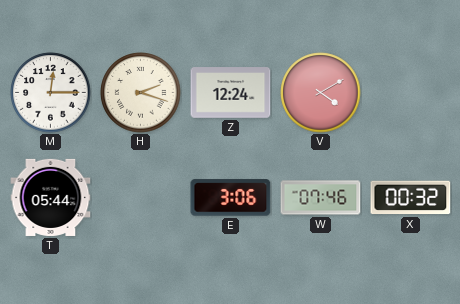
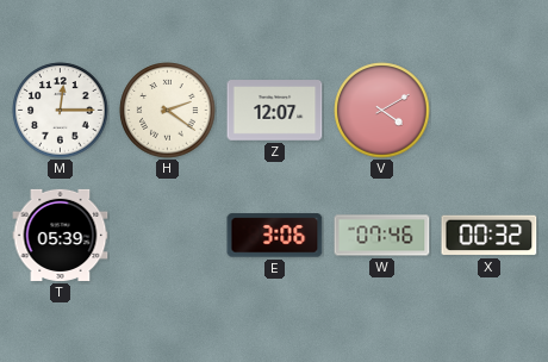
H: 2:18 -> 2:21
Z: 12:24 -> 12:07
T: 05:44 -> 05:39
